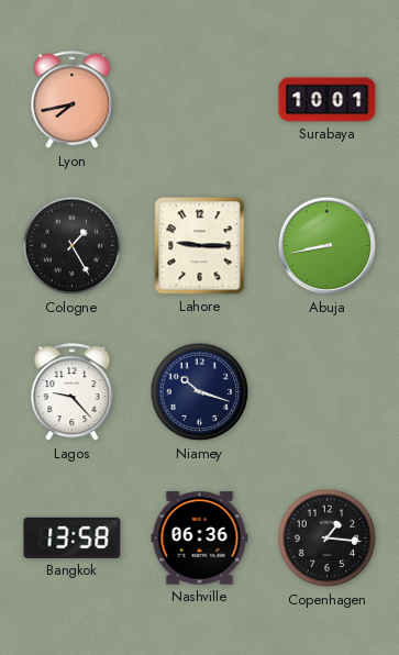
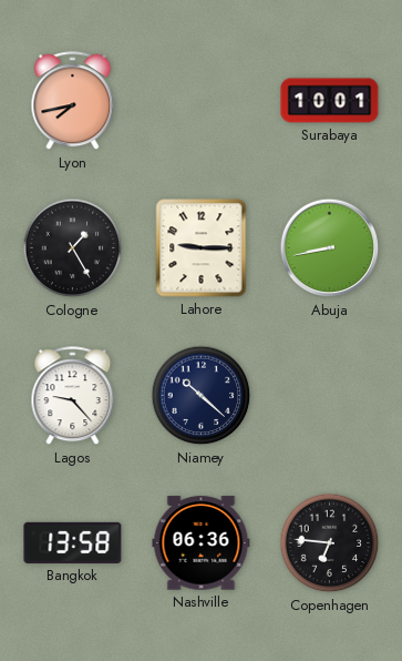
Niamey: 10:18 -> 10:22
Copenhagen: 1:16 -> 6:46
